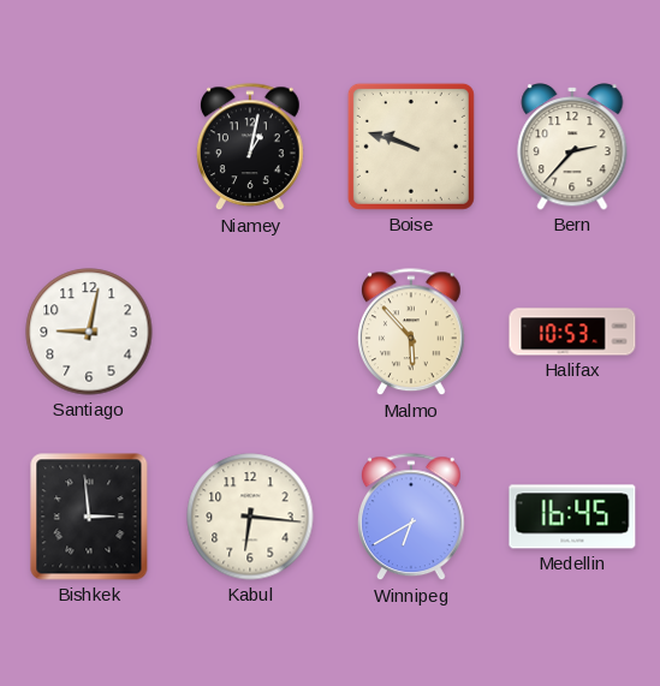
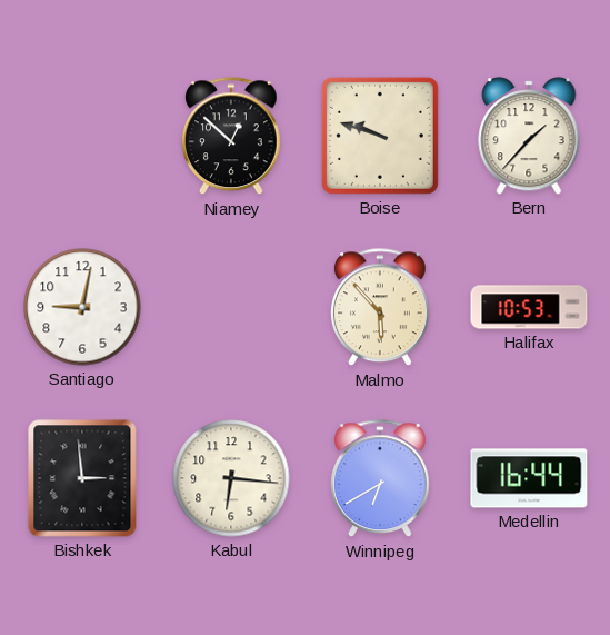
Niamey: 1:02 -> 12:52
Bern: 2:37 -> 1:37
Medellin: 16:45 -> 16:44
